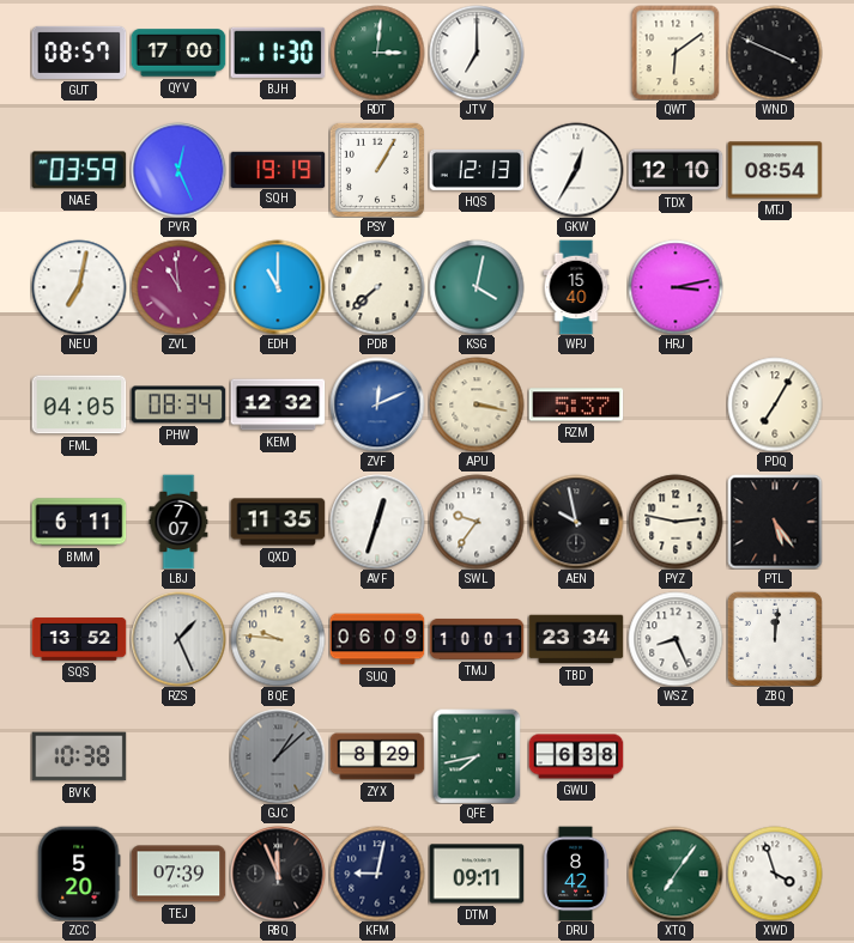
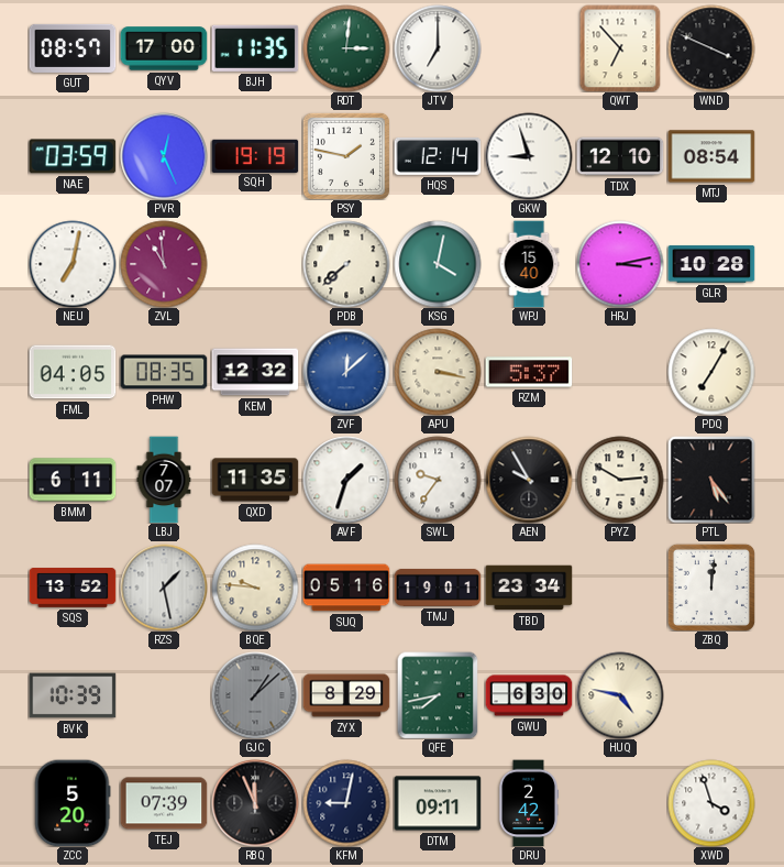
BJH: 11:30 -> 11:35
QWT: 6:09 -> 6:53
PSY: 1:05 -> 1:47
HQS: 12:13 -> 12:14
GKW: 12:35 -> 8:57
EDH: 11:00 -> none
GLR: none -> 10:28
PHW: 08:34 -> 08:35
ZVF: 12:11 -> 12:08
AVF: 12:33 -> 1:33
AEN: 9:58 -> 9:55
PYZ: 2:47 -> 2:50
RZS: 1:26 -> 1:28
SUQ: 06:09 -> 05:16
TMJ: 10:01 -> 19:01
WSZ: 8:26 -> none
BVK: 10:38 -> 10:39
GWU: 6:38 -> 6:30
HUQ: none -> 4:47
DRU: 8:42 -> 2:42
XTQ: 7:06 -> none
